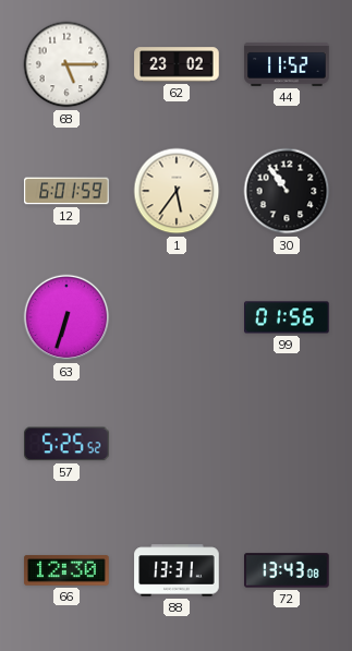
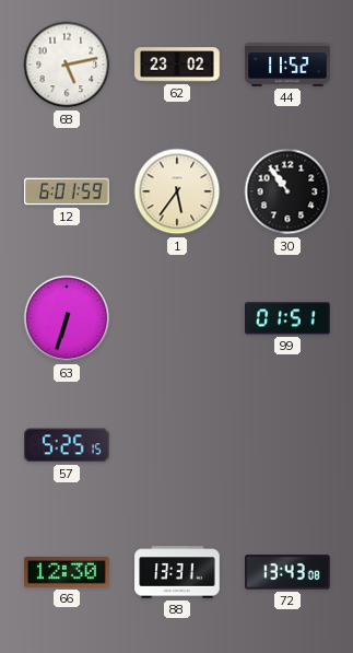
68: 5:15 -> 5:13
99: 01:56 -> 01:51
57: 5:25:52 -> 5:25:15
